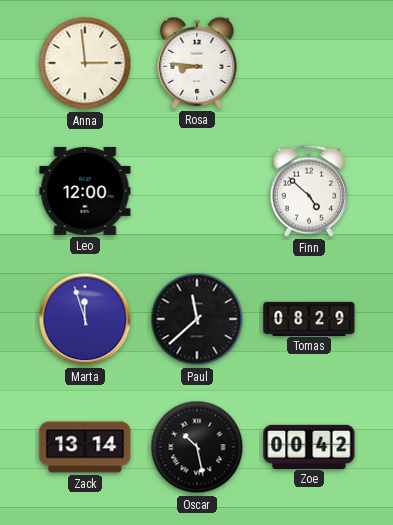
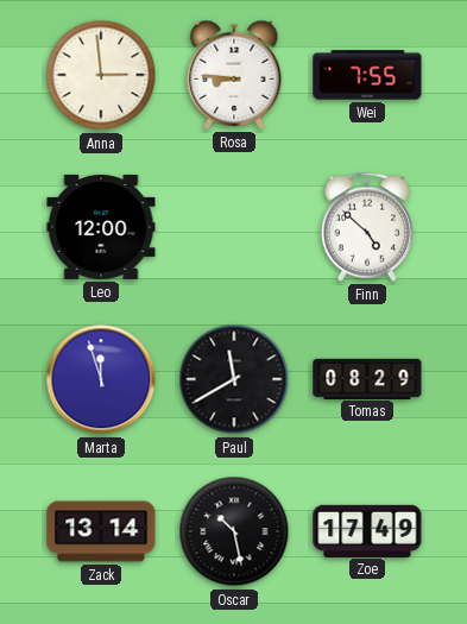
Wei: none -> 7:55
Paul: 11:38 -> 11:40
Zoe: 00:42 -> 17:49
